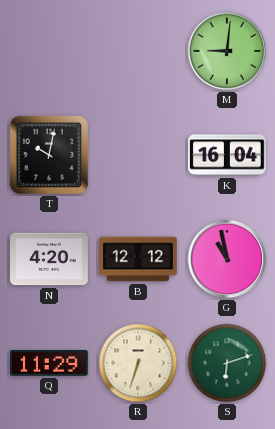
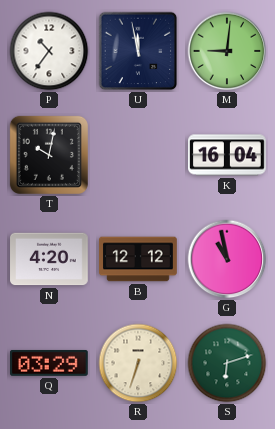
P: none -> 10:36
U: none -> 11:58
Q: 11:29 -> 03:29
